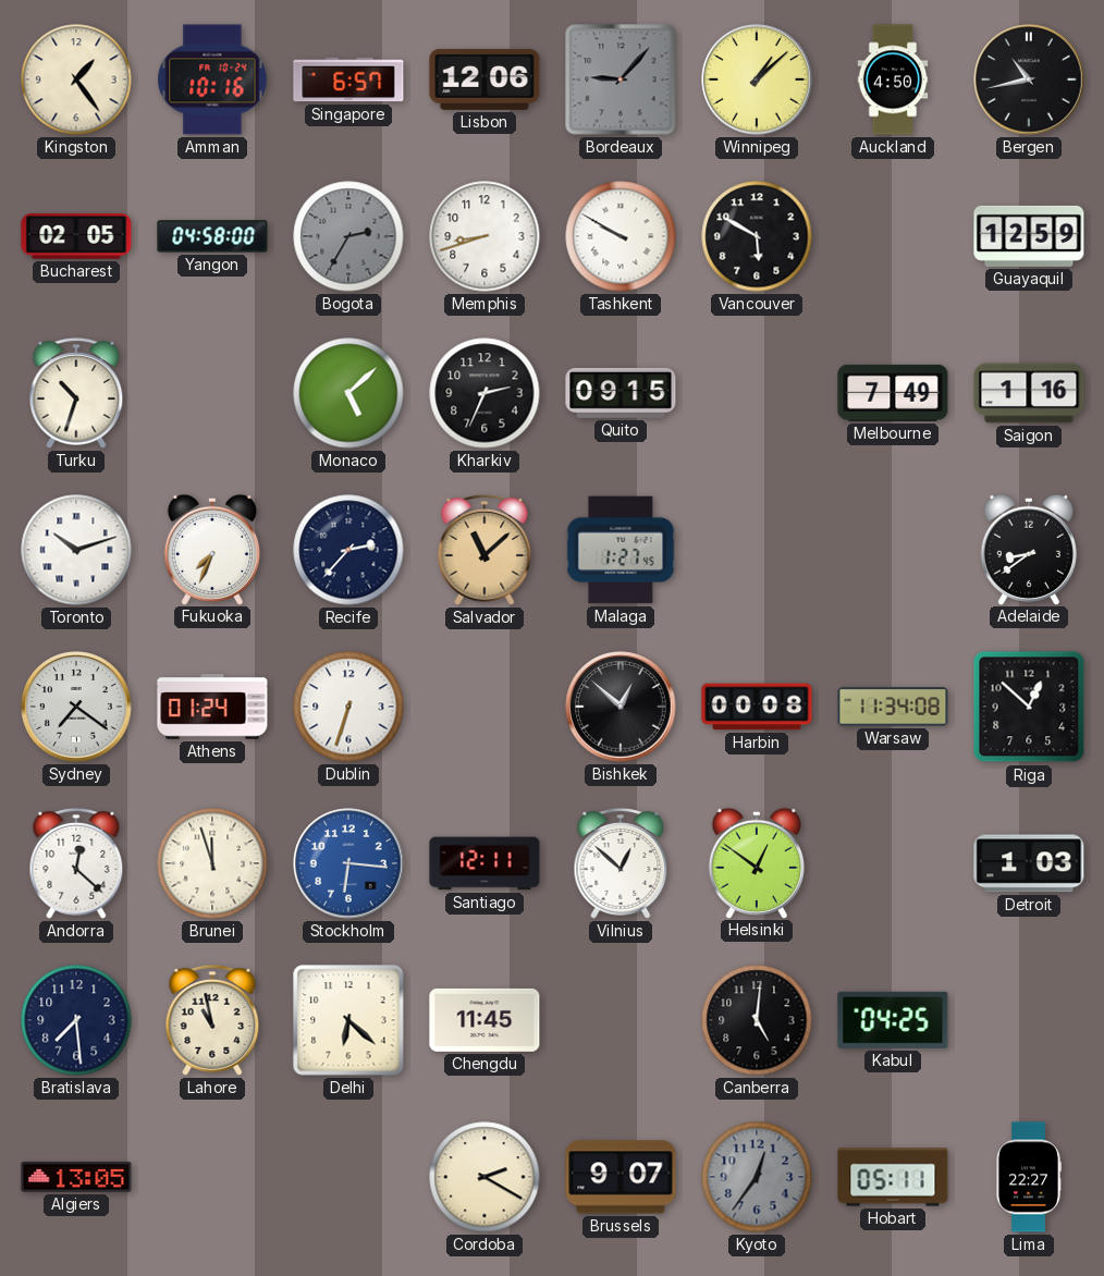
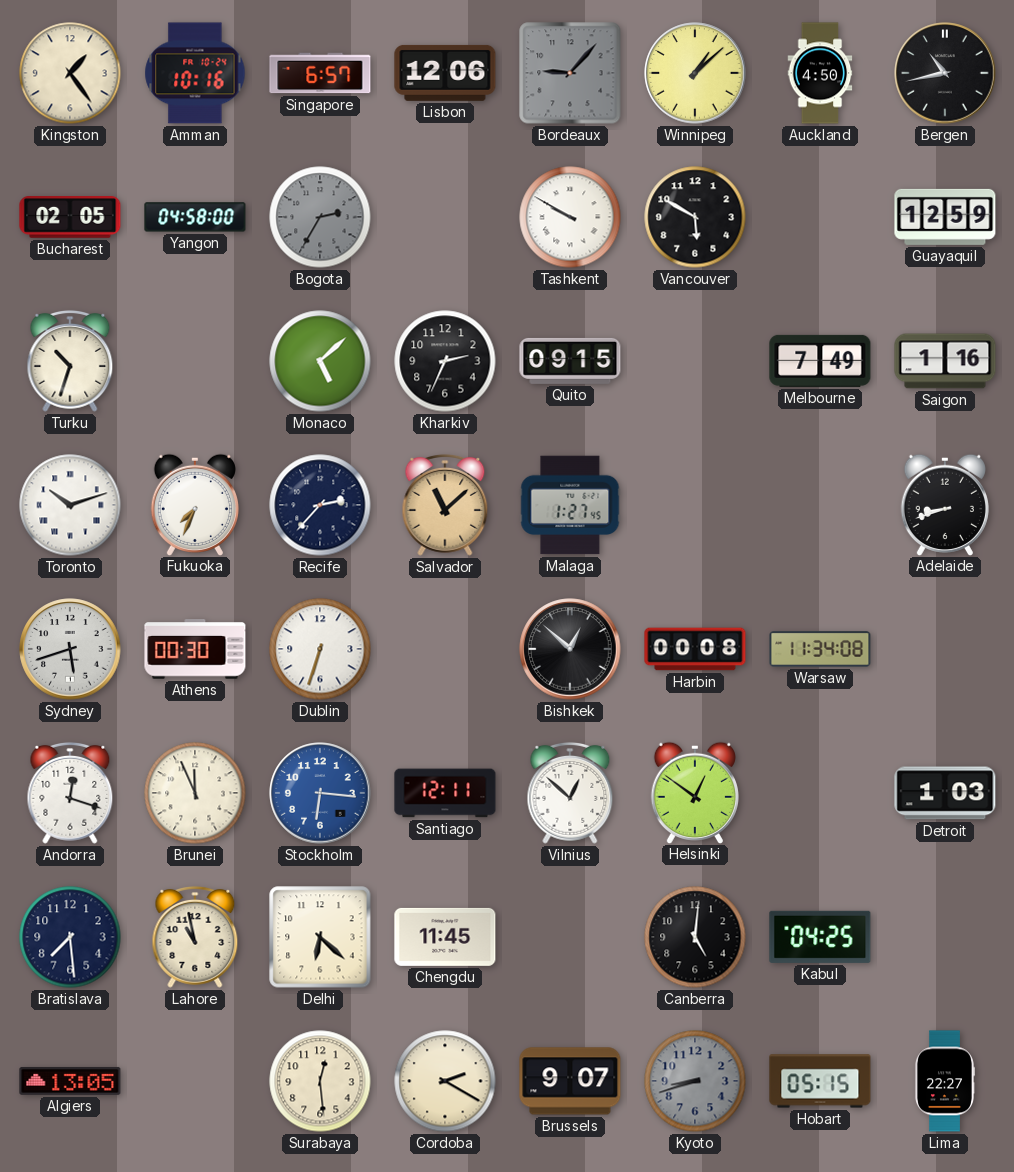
Memphis: 8:42 -> none
Adelaide: 8:39 -> 8:42
Sydney: 7:21 -> 5:42
Athens: 01:24 -> 00:30
Riga: 12:52 -> none
Andorra: 12:22 -> 12:18
Brunei: 11:57 -> 11:56
Surabaya: none -> 12:29
Kyoto: 12:36 -> 8:42
Hobart: 05:11 -> 05:15
